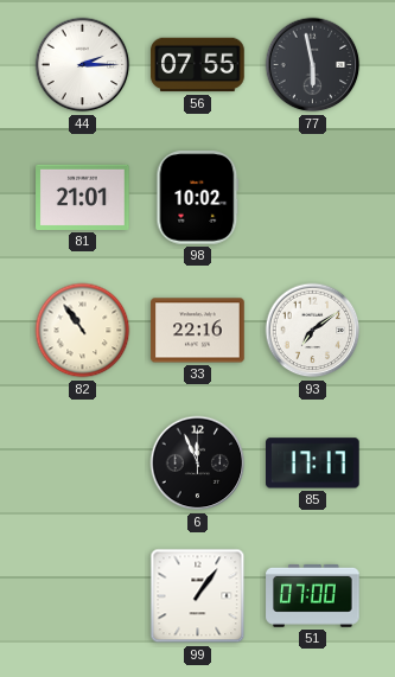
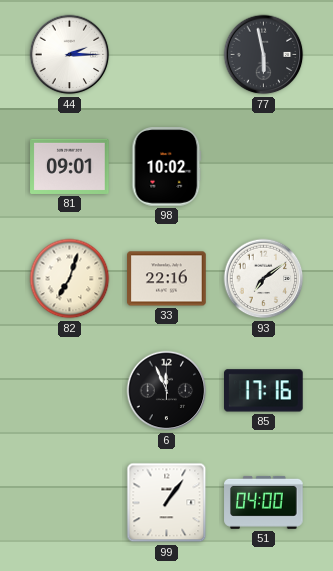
56: 07:55 -> none
81: 21:01 -> 09:01
82: 10:54 -> 7:03
85: 17:17 -> 17:16
51: 07:00 -> 04:00
